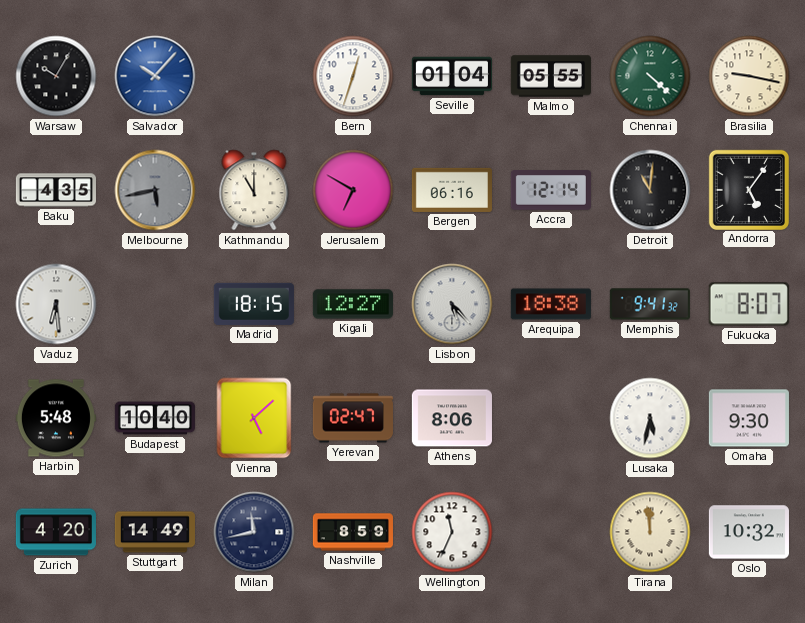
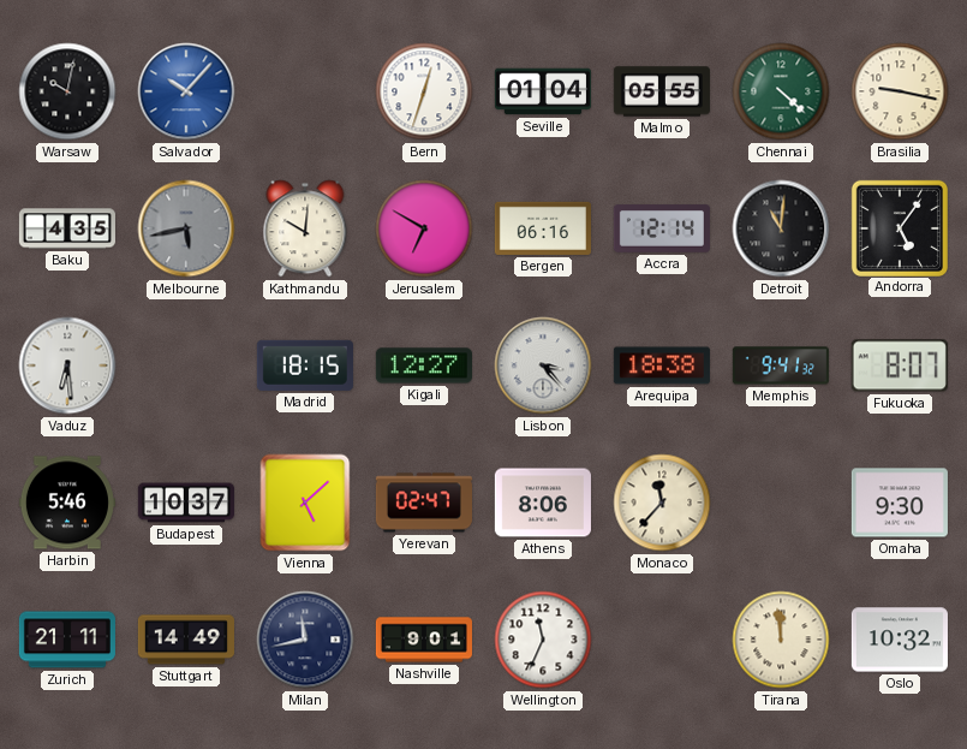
Warsaw: 10:05 -> 10:02
Kathmandu: 11:00 -> 10:01
Lisbon: 5:23 -> 3:23
Harbin: 5:48 -> 5:46
Budapest: 10:40 -> 10:37
Monaco: none -> 11:37
Lusaka: 5:32 -> none
Zurich: 4:20 -> 21:11
Nashville: 8:59 -> 9:01
